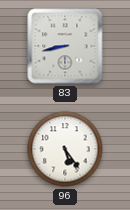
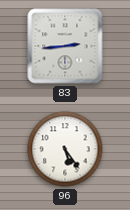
83: 8:43 -> 2:44
